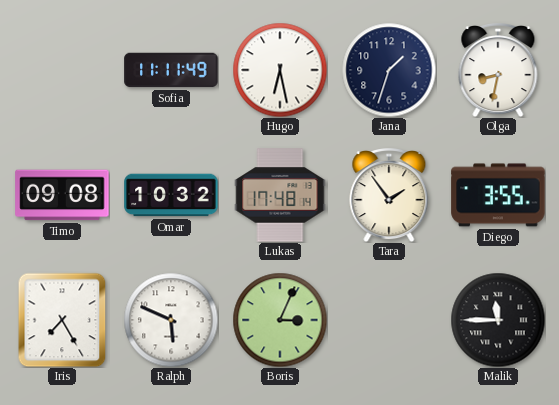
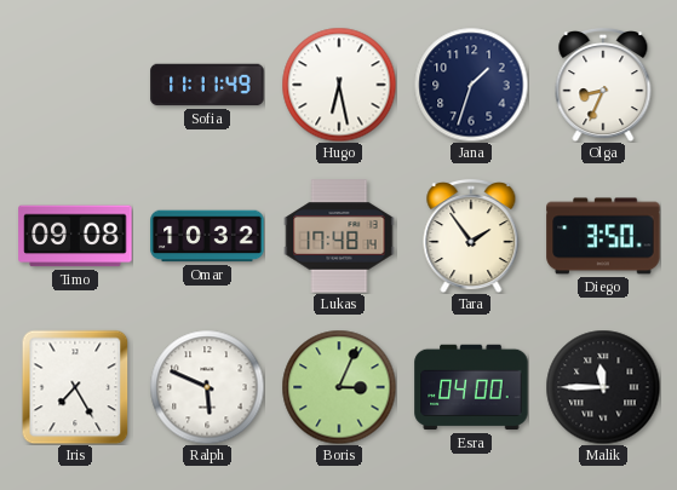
Olga: 8:32 -> 8:34
Diego: 3:55 -> 3:50
Esra: none -> 04:00
